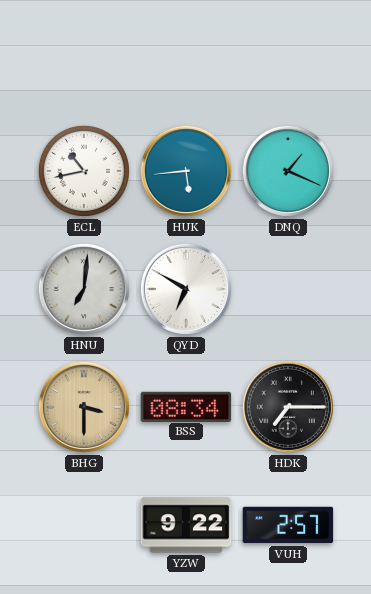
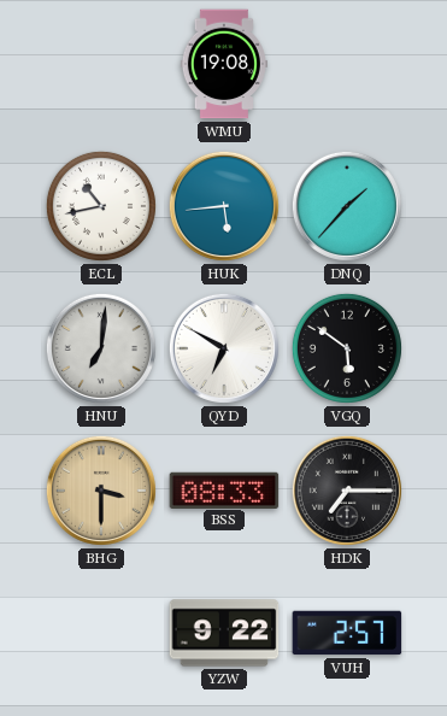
WMU: none -> 19:08
DNQ: 1:19 -> 1:37
VGQ: none -> 5:51
BSS: 08:34 -> 08:33
